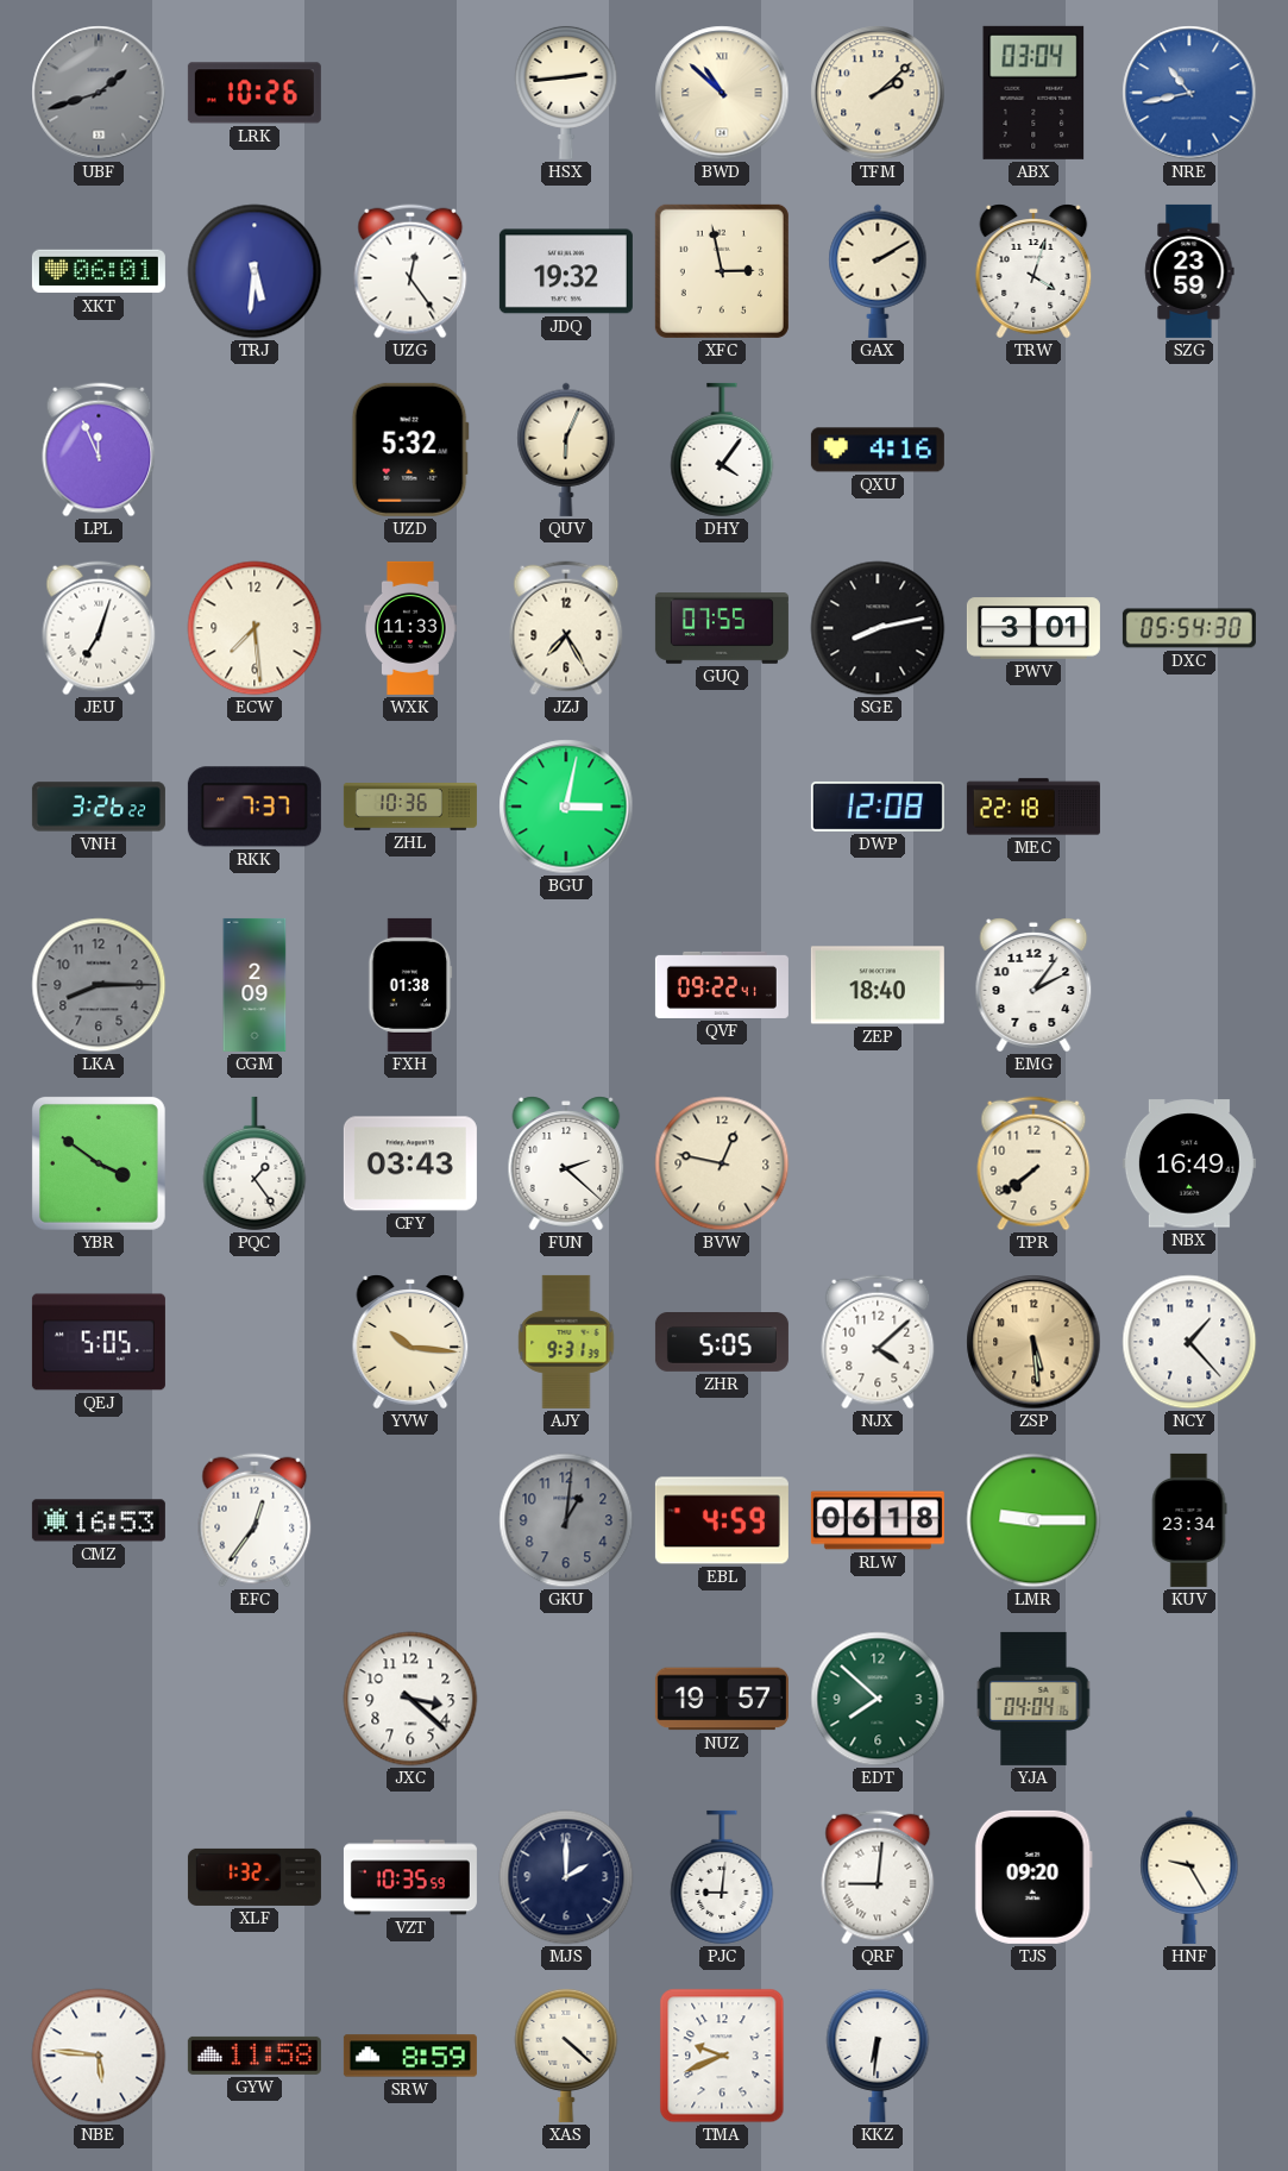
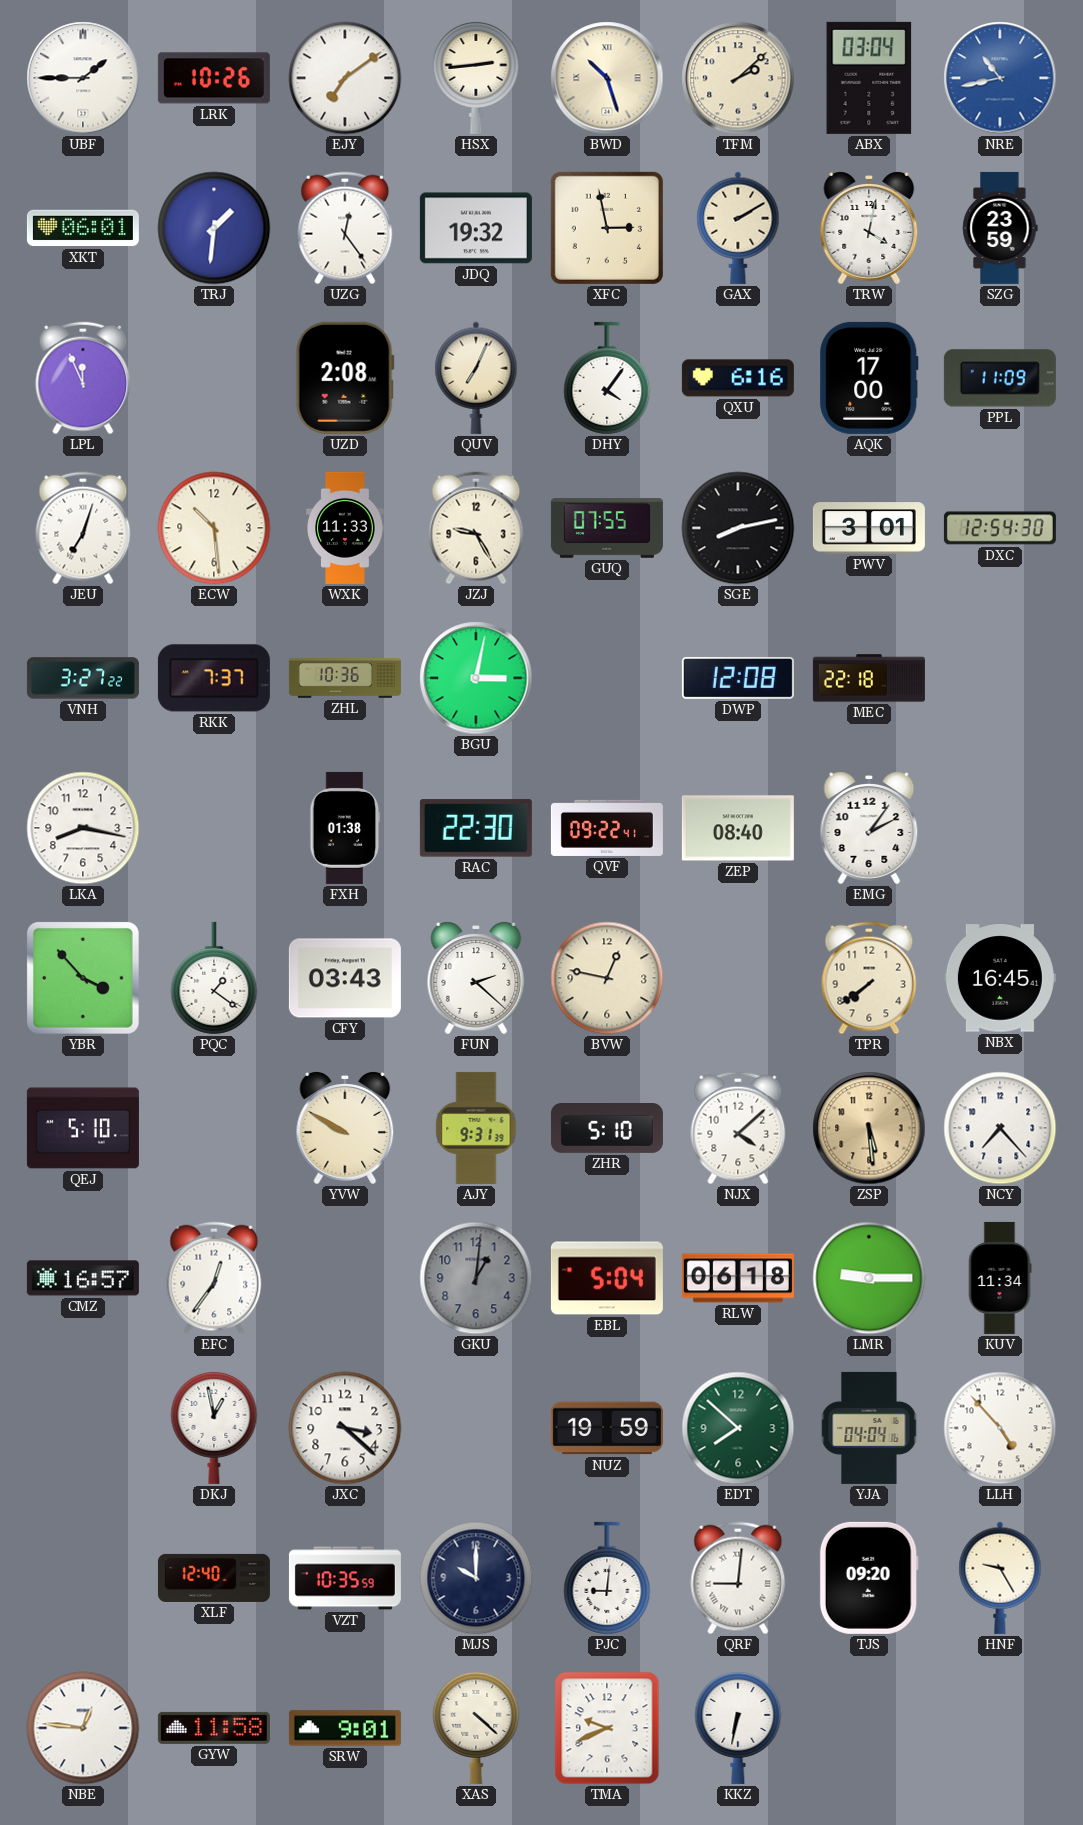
UBF: 1:42 -> 1:45
UBF dial: grey -> white
EJY: none -> 7:09
BWD: 10:52 -> 10:27
TRJ: 5:31 -> 1:31
TRW: 4:03 -> 4:02
UZD: 5:32 -> 2:08
QUV: 6:04 -> 7:04
QXU: 4:16 -> 6:16
AQK: none -> 17:00
PPL: none -> 11:09
ECW: 7:29 -> 10:29
JZJ: 7:25 -> 9:25
DXC: 05:54 -> 12:54
VNH: 3:26 -> 3:27
LKA: 8:15 -> 8:17
LKA dial: grey -> white
CGM: 2:09 -> none
RAC: none -> 22:30
ZEP: 18:40 -> 08:40
YBR: 3:51 -> 3:53
PQC: 1:24 -> 1:21
NBX: 16:49 -> 16:45
QEJ: 5:05 -> 5:10
YVW: 10:16 -> 9:50
ZHR: 5:05 -> 5:10
NCY: 1:23 -> 7:23
CMZ: 16:53 -> 16:57
EBL: 4:59 -> 5:04
KUV: 23:34 -> 11:34
DKJ: none -> 12:58
NUZ: 19:57 -> 19:59
LLH: none -> 4:53
XLF: 1:32 -> 12:40
MJS: 2:00 -> 10:00
NBE: 5:46 -> 12:46
SRW: 8:59 -> 9:01
KKZ: 6:31 -> 6:32
